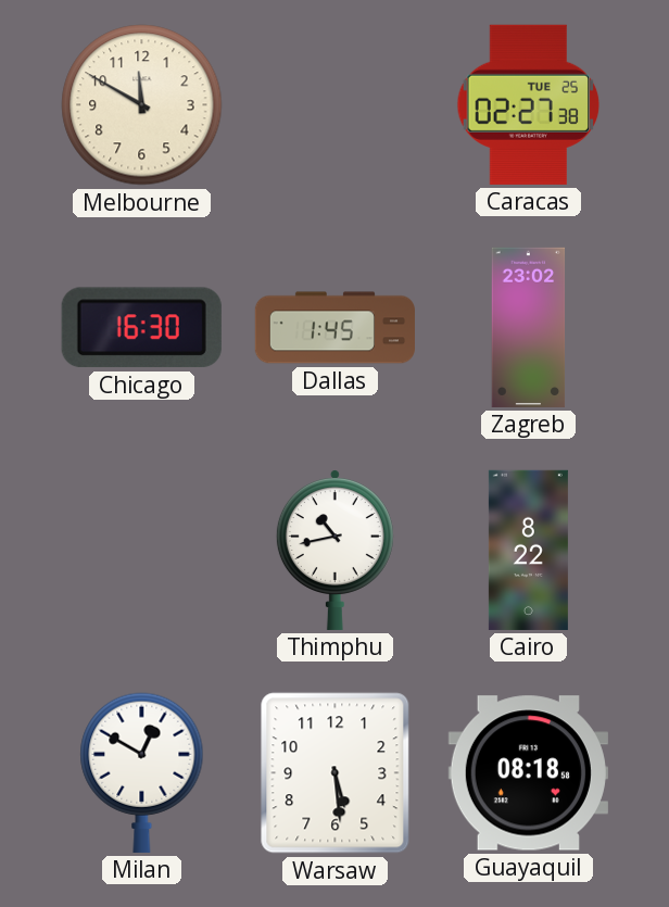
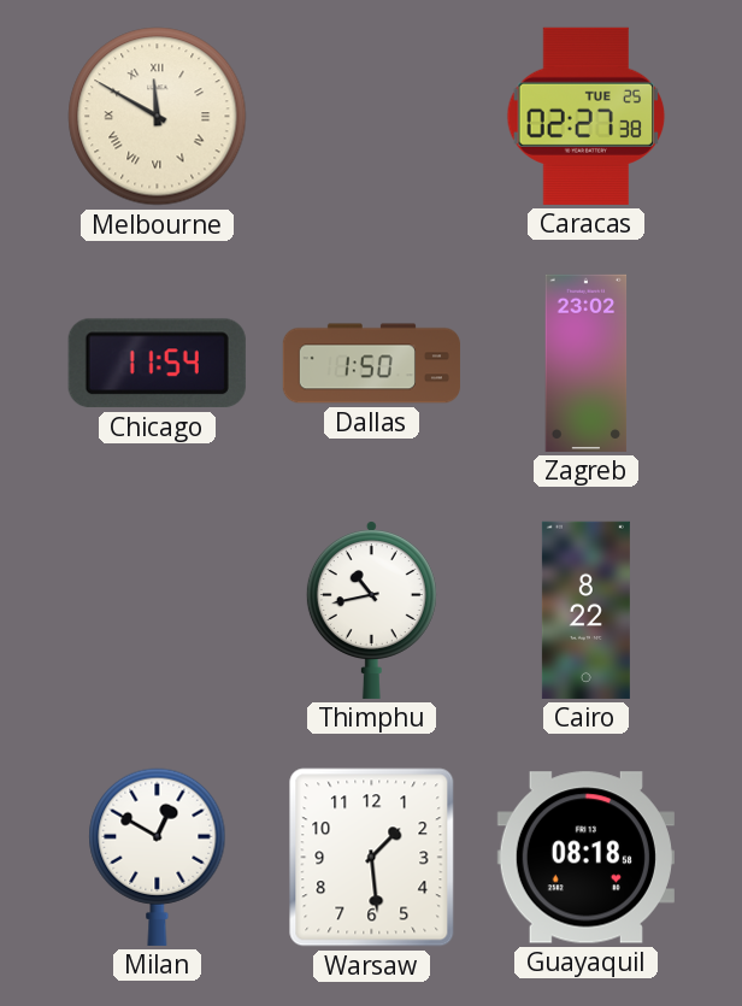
Melbourne numerals: Arabic -> Roman
Chicago: 16:30 -> 11:54
Dallas: 1:45 -> 1:50
Warsaw: 5:29 -> 1:29
